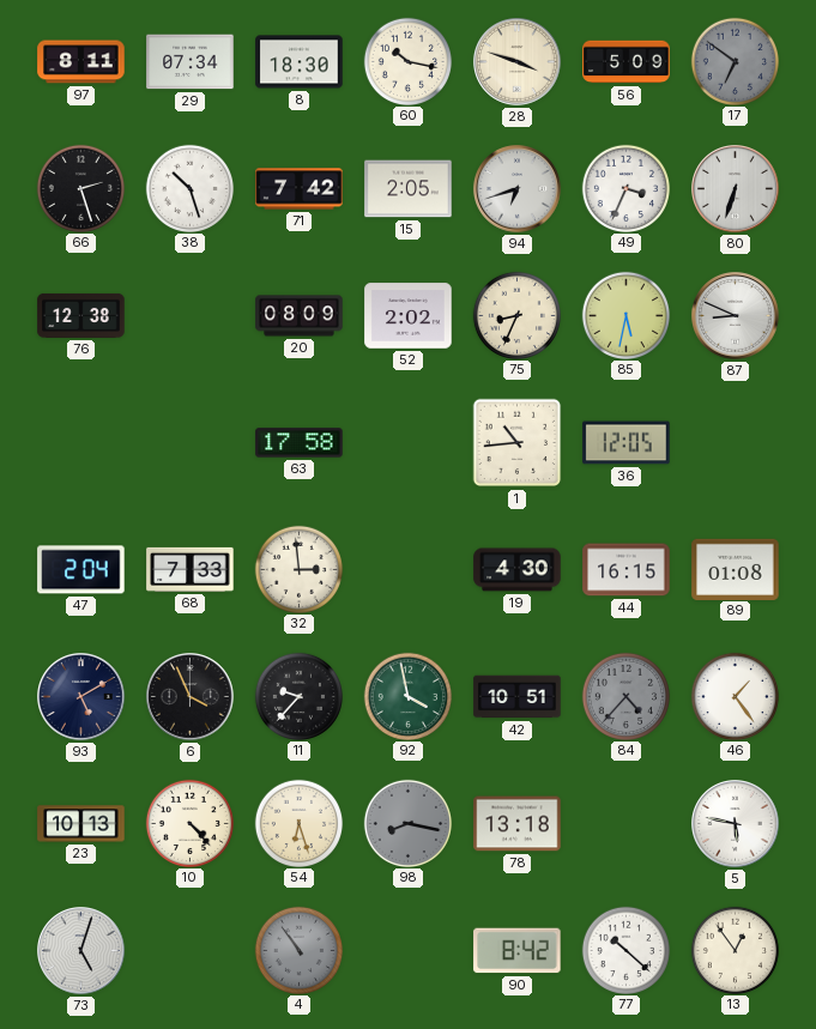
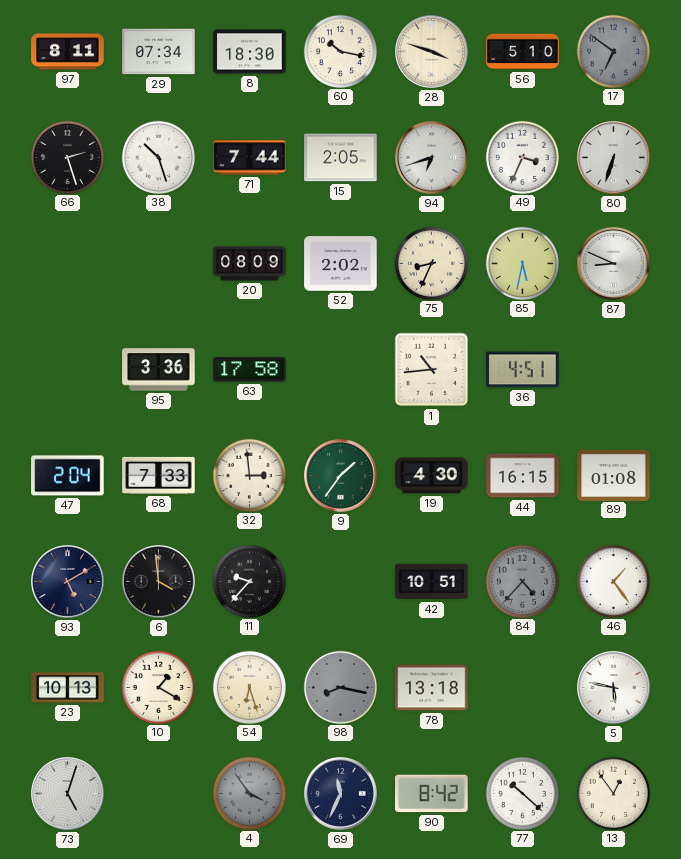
56: 5:09 -> 5:10
71: 7:42 -> 7:44
76: 12:38 -> none
95: none -> 3:36
36: 12:05 -> 4:51
9: none -> 1:36
6: 3:56 -> 3:59
92: 3:58 -> none
10: 4:23 -> 1:20
4: 10:54 -> 3:54
69: none -> 11:34
